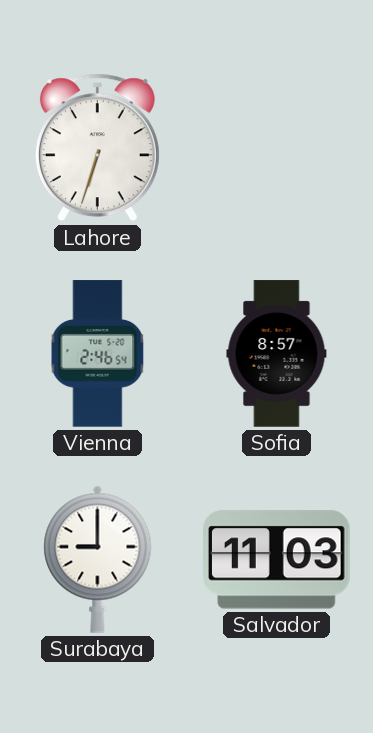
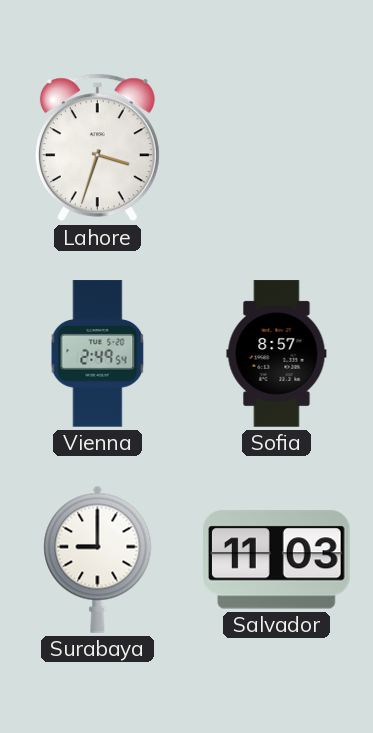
Lahore: 6:33 -> 3:33
Vienna: 2:46 -> 2:49
